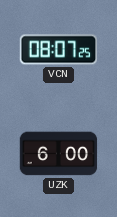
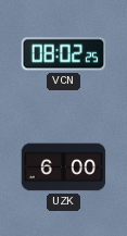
VCN: 08:07 -> 08:02
